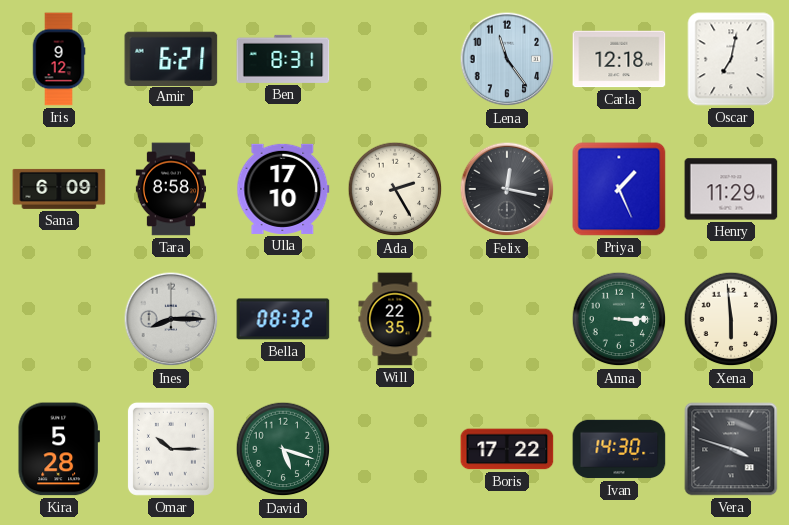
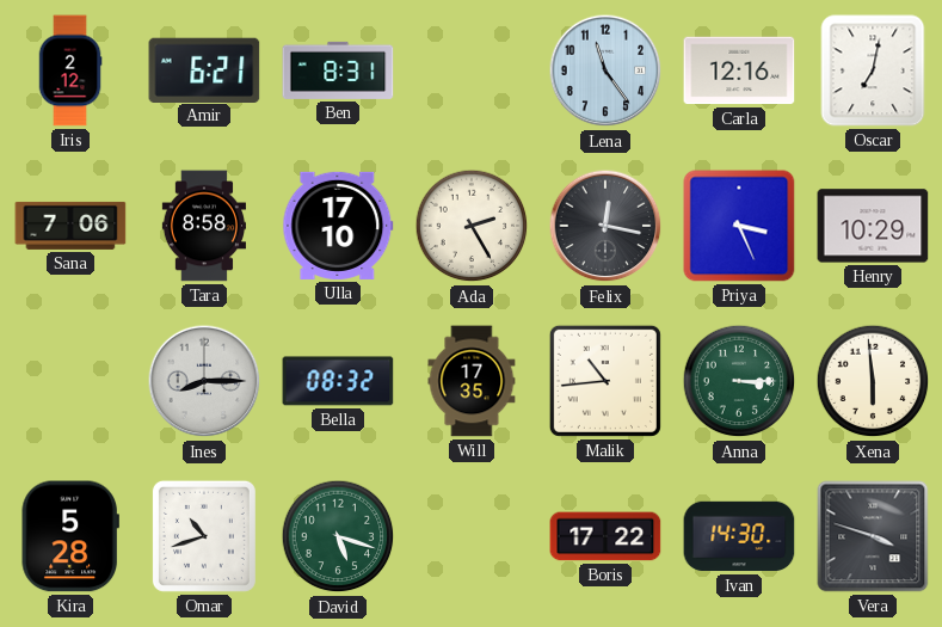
Iris: 9:12 -> 2:12
Carla: 12:18 -> 12:16
Sana: 6:09 -> 7:06
Priya: 1:26 -> 3:26
Henry: 11:29 -> 10:29
Will: 22:35 -> 17:35
Malik: none -> 10:44
Omar: 10:15 -> 10:42
